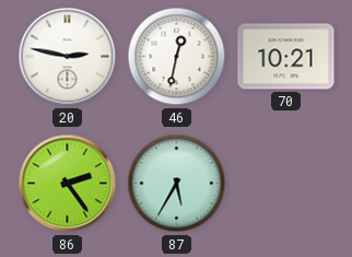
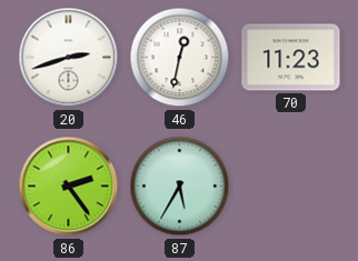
20: 2:47 -> 2:42
70: 10:21 -> 11:23
